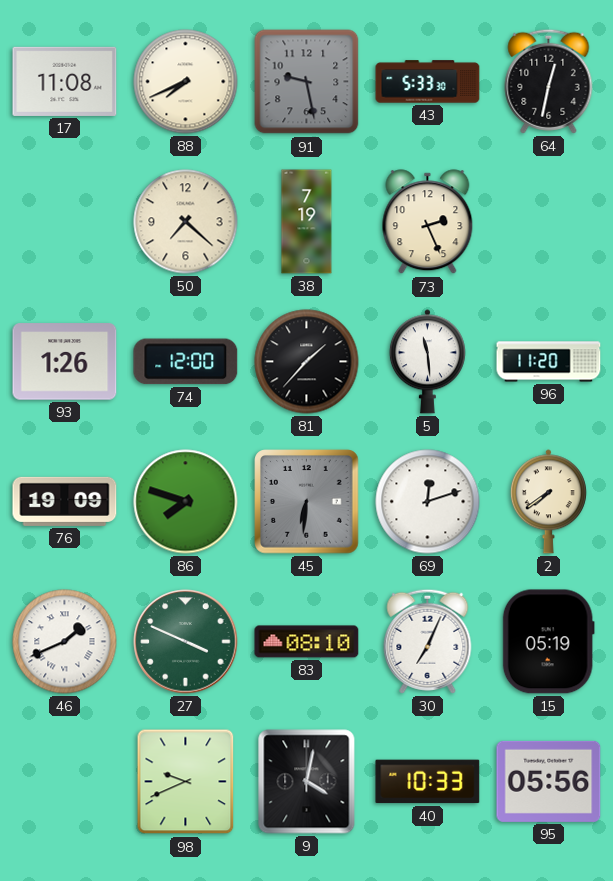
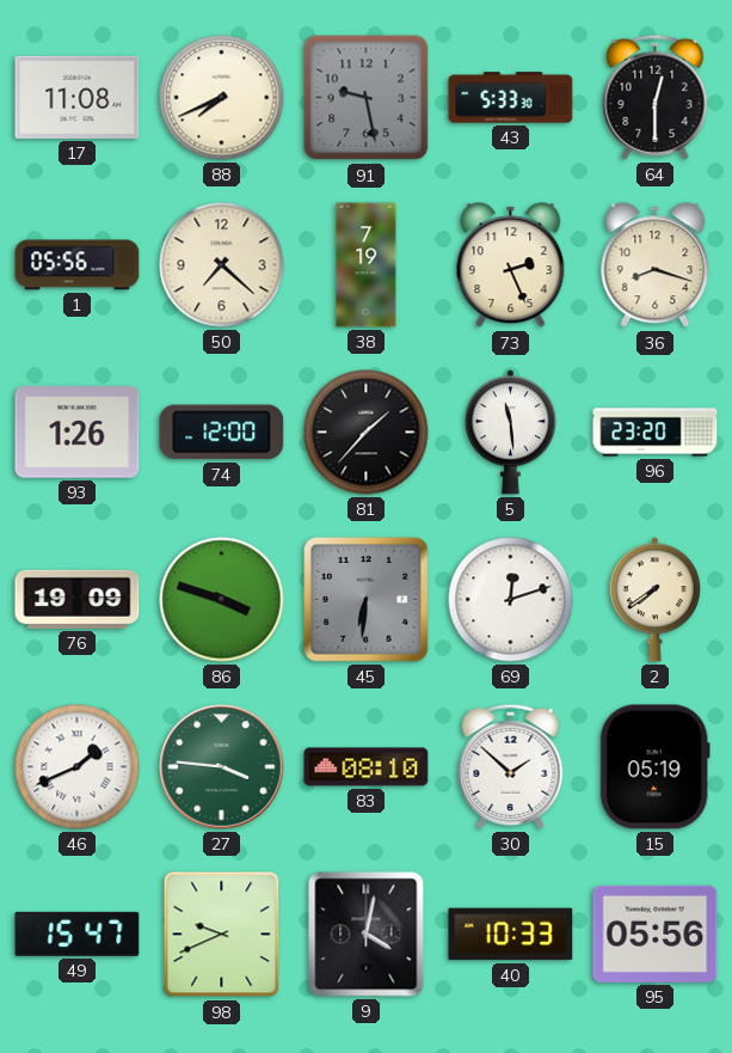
64: 12:32 -> 12:30
1: none -> 05:56
36: none -> 8:18
96: 11:20 -> 23:20
86: 7:48 -> 3:48
27: 3:49 -> 3:46
30: 7:04 -> 1:52
49: none -> 15:47
